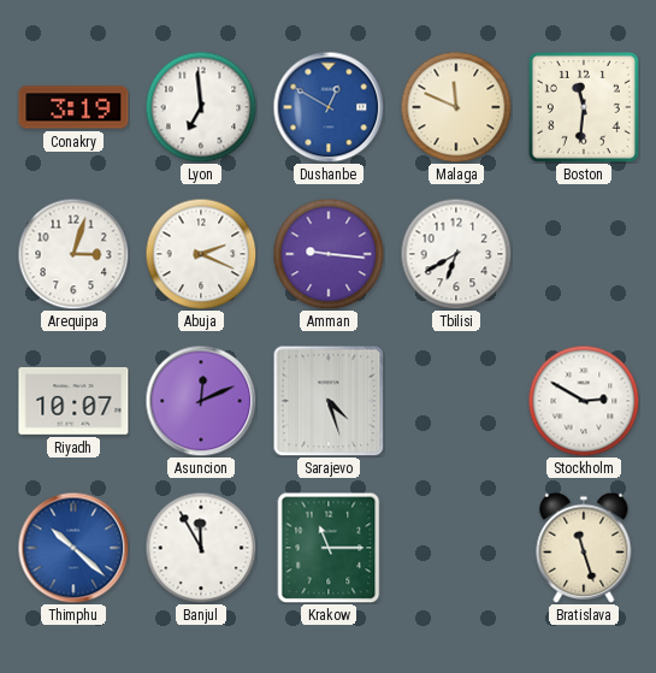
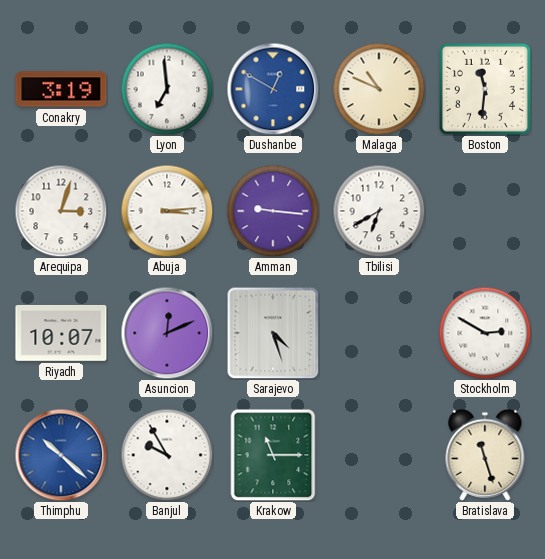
Malaga: 11:49 -> 10:49
Abuja: 2:19 -> 3:14
Banjul: 11:55 -> 9:55
